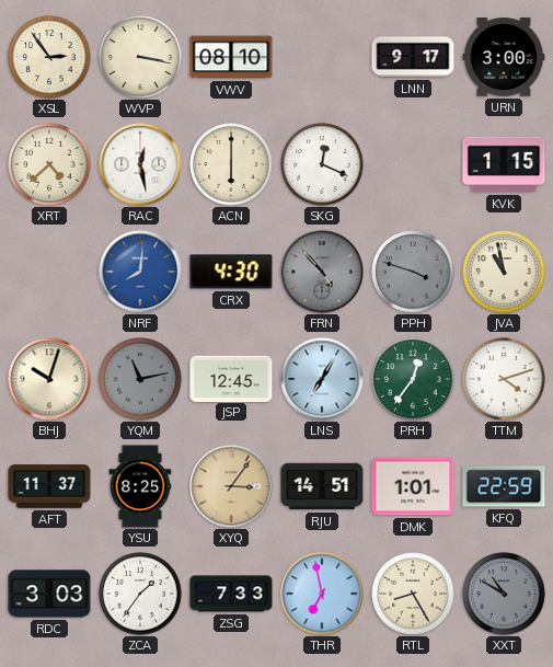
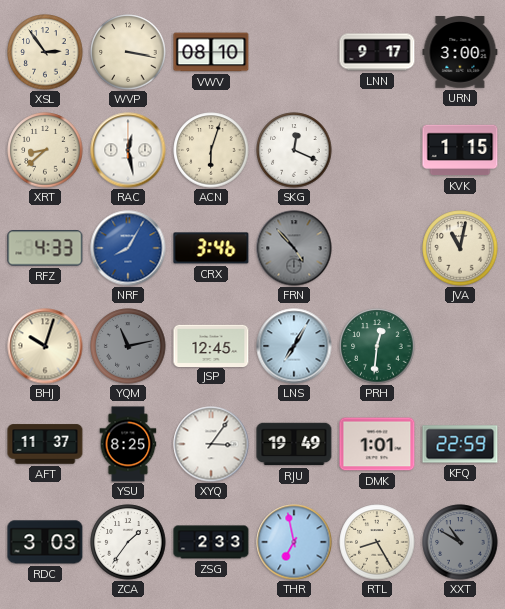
XRT: 4:38 -> 8:38
ACN: 6:00 -> 6:03
RFZ: none -> 4:33
NRF: 8:01 -> 8:05
CRX: 4:30 -> 3:46
PPH: 3:48 -> none
JVA: 10:58 -> 11:02
PRH: 12:36 -> 12:31
TTM: 4:12 -> none
XYQ dial: champagne -> white
RJU: 14:51 -> 19:49
ZSG: 7:33 -> 2:33
